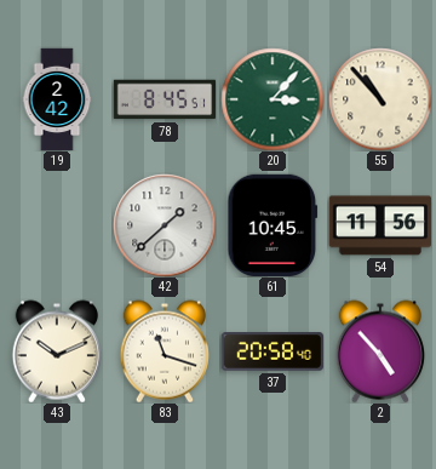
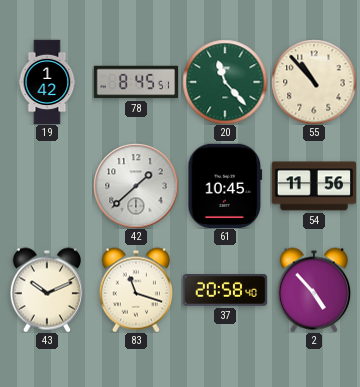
19: 2:42 -> 1:42
20: 3:07 -> 11:23
